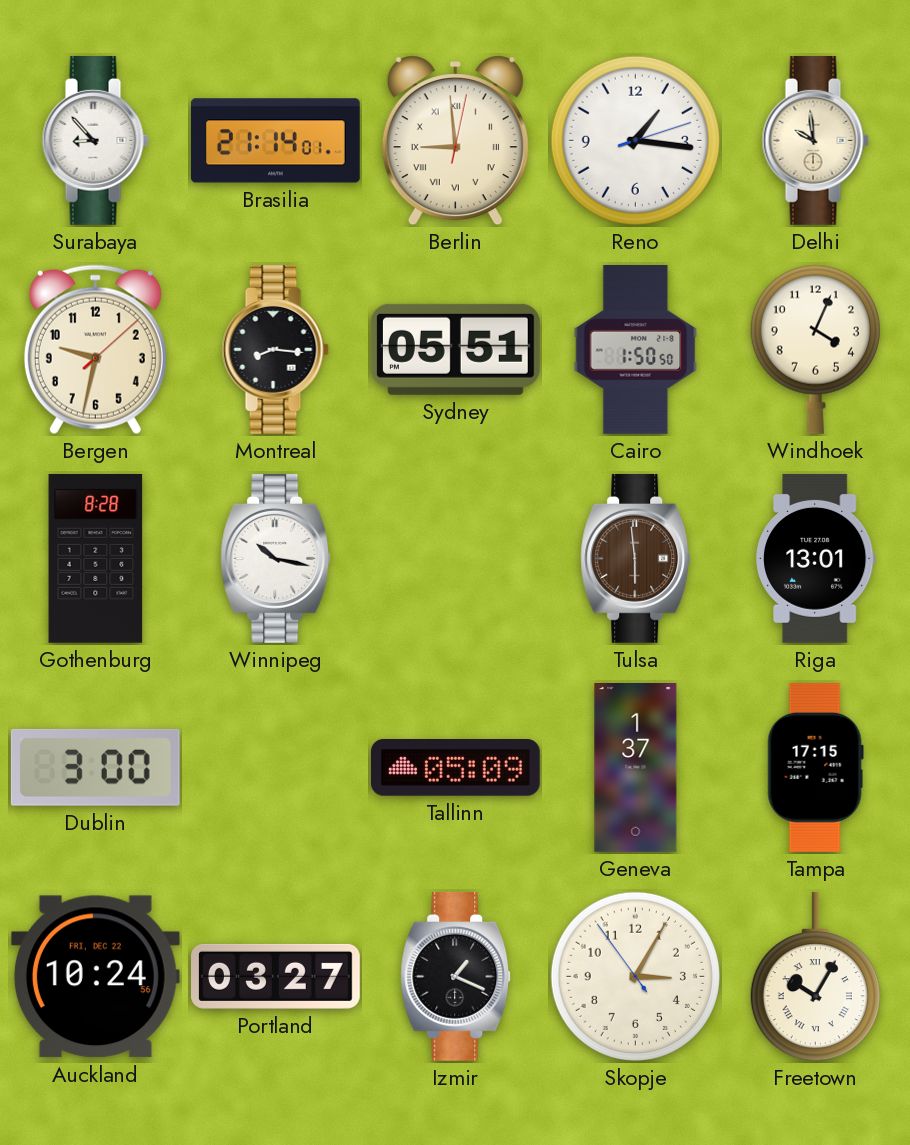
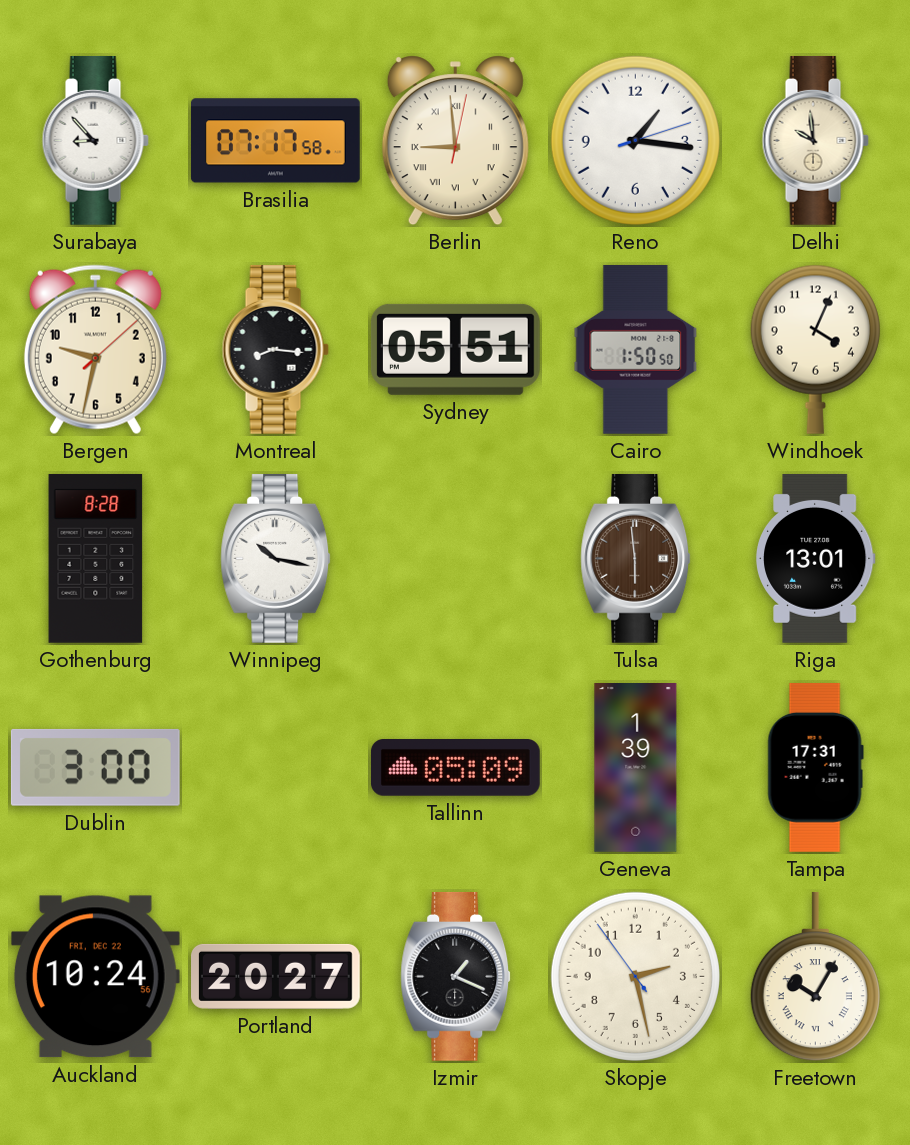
Brasilia: 21:14 -> 07:17
Geneva: 1:37 -> 1:39
Tampa: 17:15 -> 17:31
Portland: 03:27 -> 20:27
Skopje: 3:04 -> 2:27
